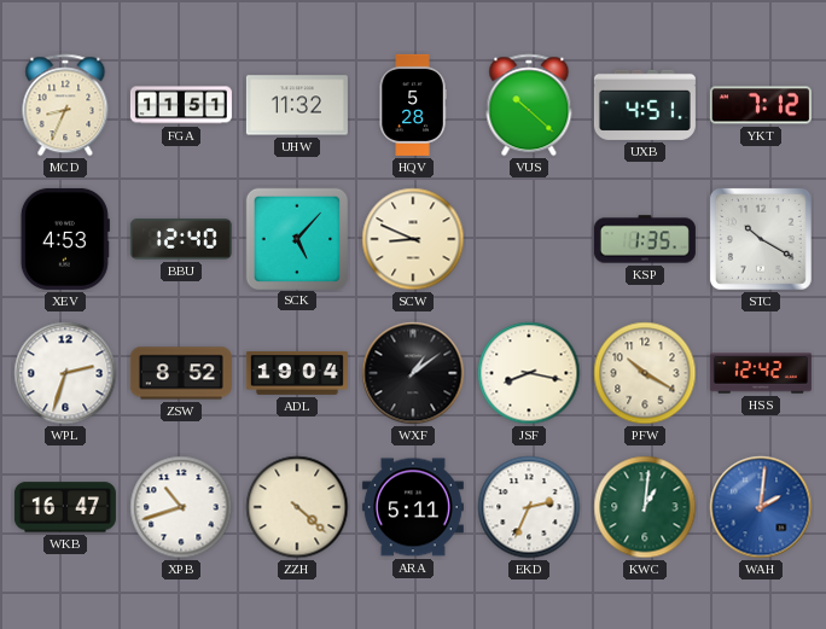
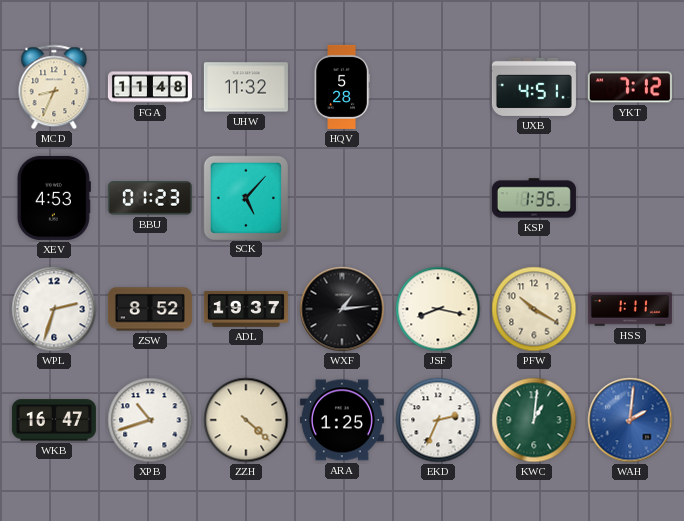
FGA: 11:51 -> 11:48
VUS: 10:22 -> none
BBU: 12:40 -> 01:23
SCW: 8:49 -> none
STC: 10:20 -> none
ADL: 19:04 -> 19:37
WXF: 1:09 -> 1:14
HSS: 12:42 -> 1:11
ARA: 5:11 -> 1:25
